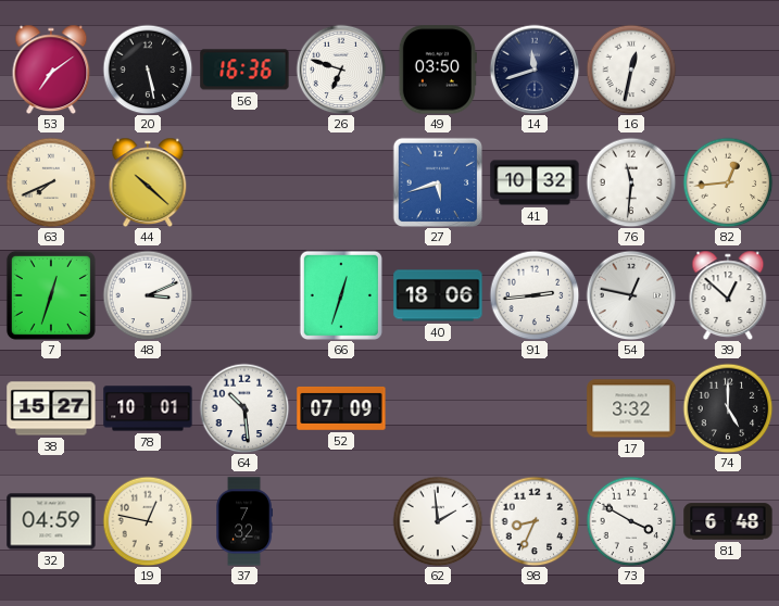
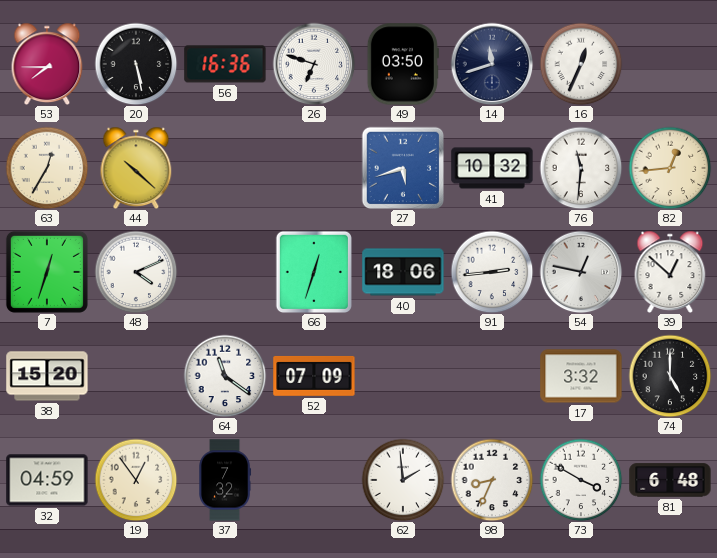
53: 7:09 -> 7:45
16: 12:32 -> 12:34
63: 7:41 -> 12:35
48: 3:11 -> 4:11
38: 15:27 -> 15:20
78: 10:01 -> none
64: 10:29 -> 11:21
19: 12:47 -> 12:54
